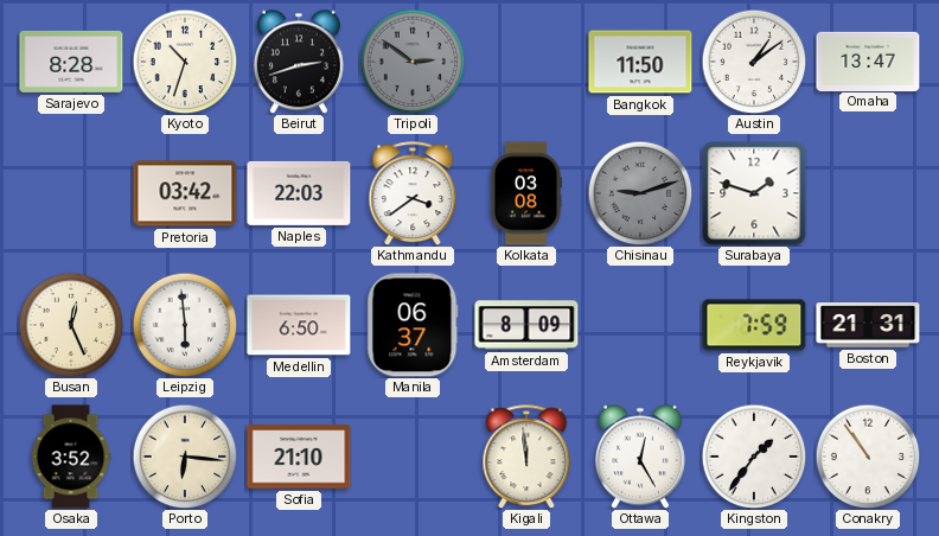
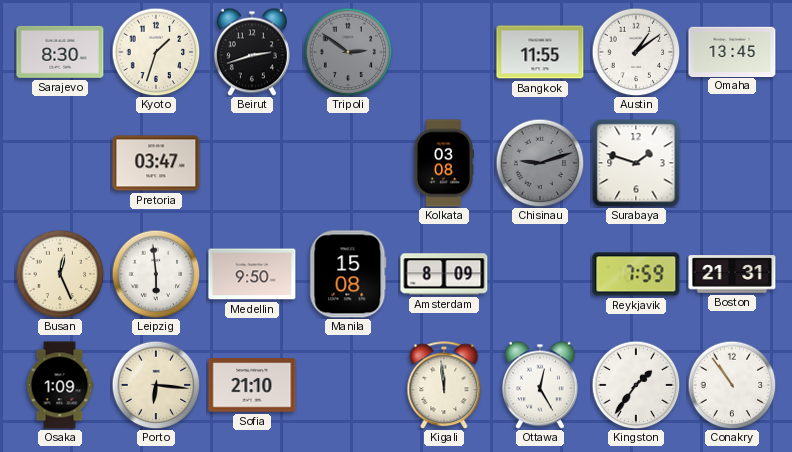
Sarajevo: 8:28 -> 8:30
Kyoto: 10:33 -> 1:33
Bangkok: 11:50 -> 11:55
Omaha: 13:47 -> 13:45
Pretoria: 03:42 -> 03:47
Naples: 22:03 -> none
Kathmandu: 3:39 -> none
Medellin: 6:50 -> 9:50
Manila: 06:37 -> 15:08
Osaka: 3:52 -> 1:09
